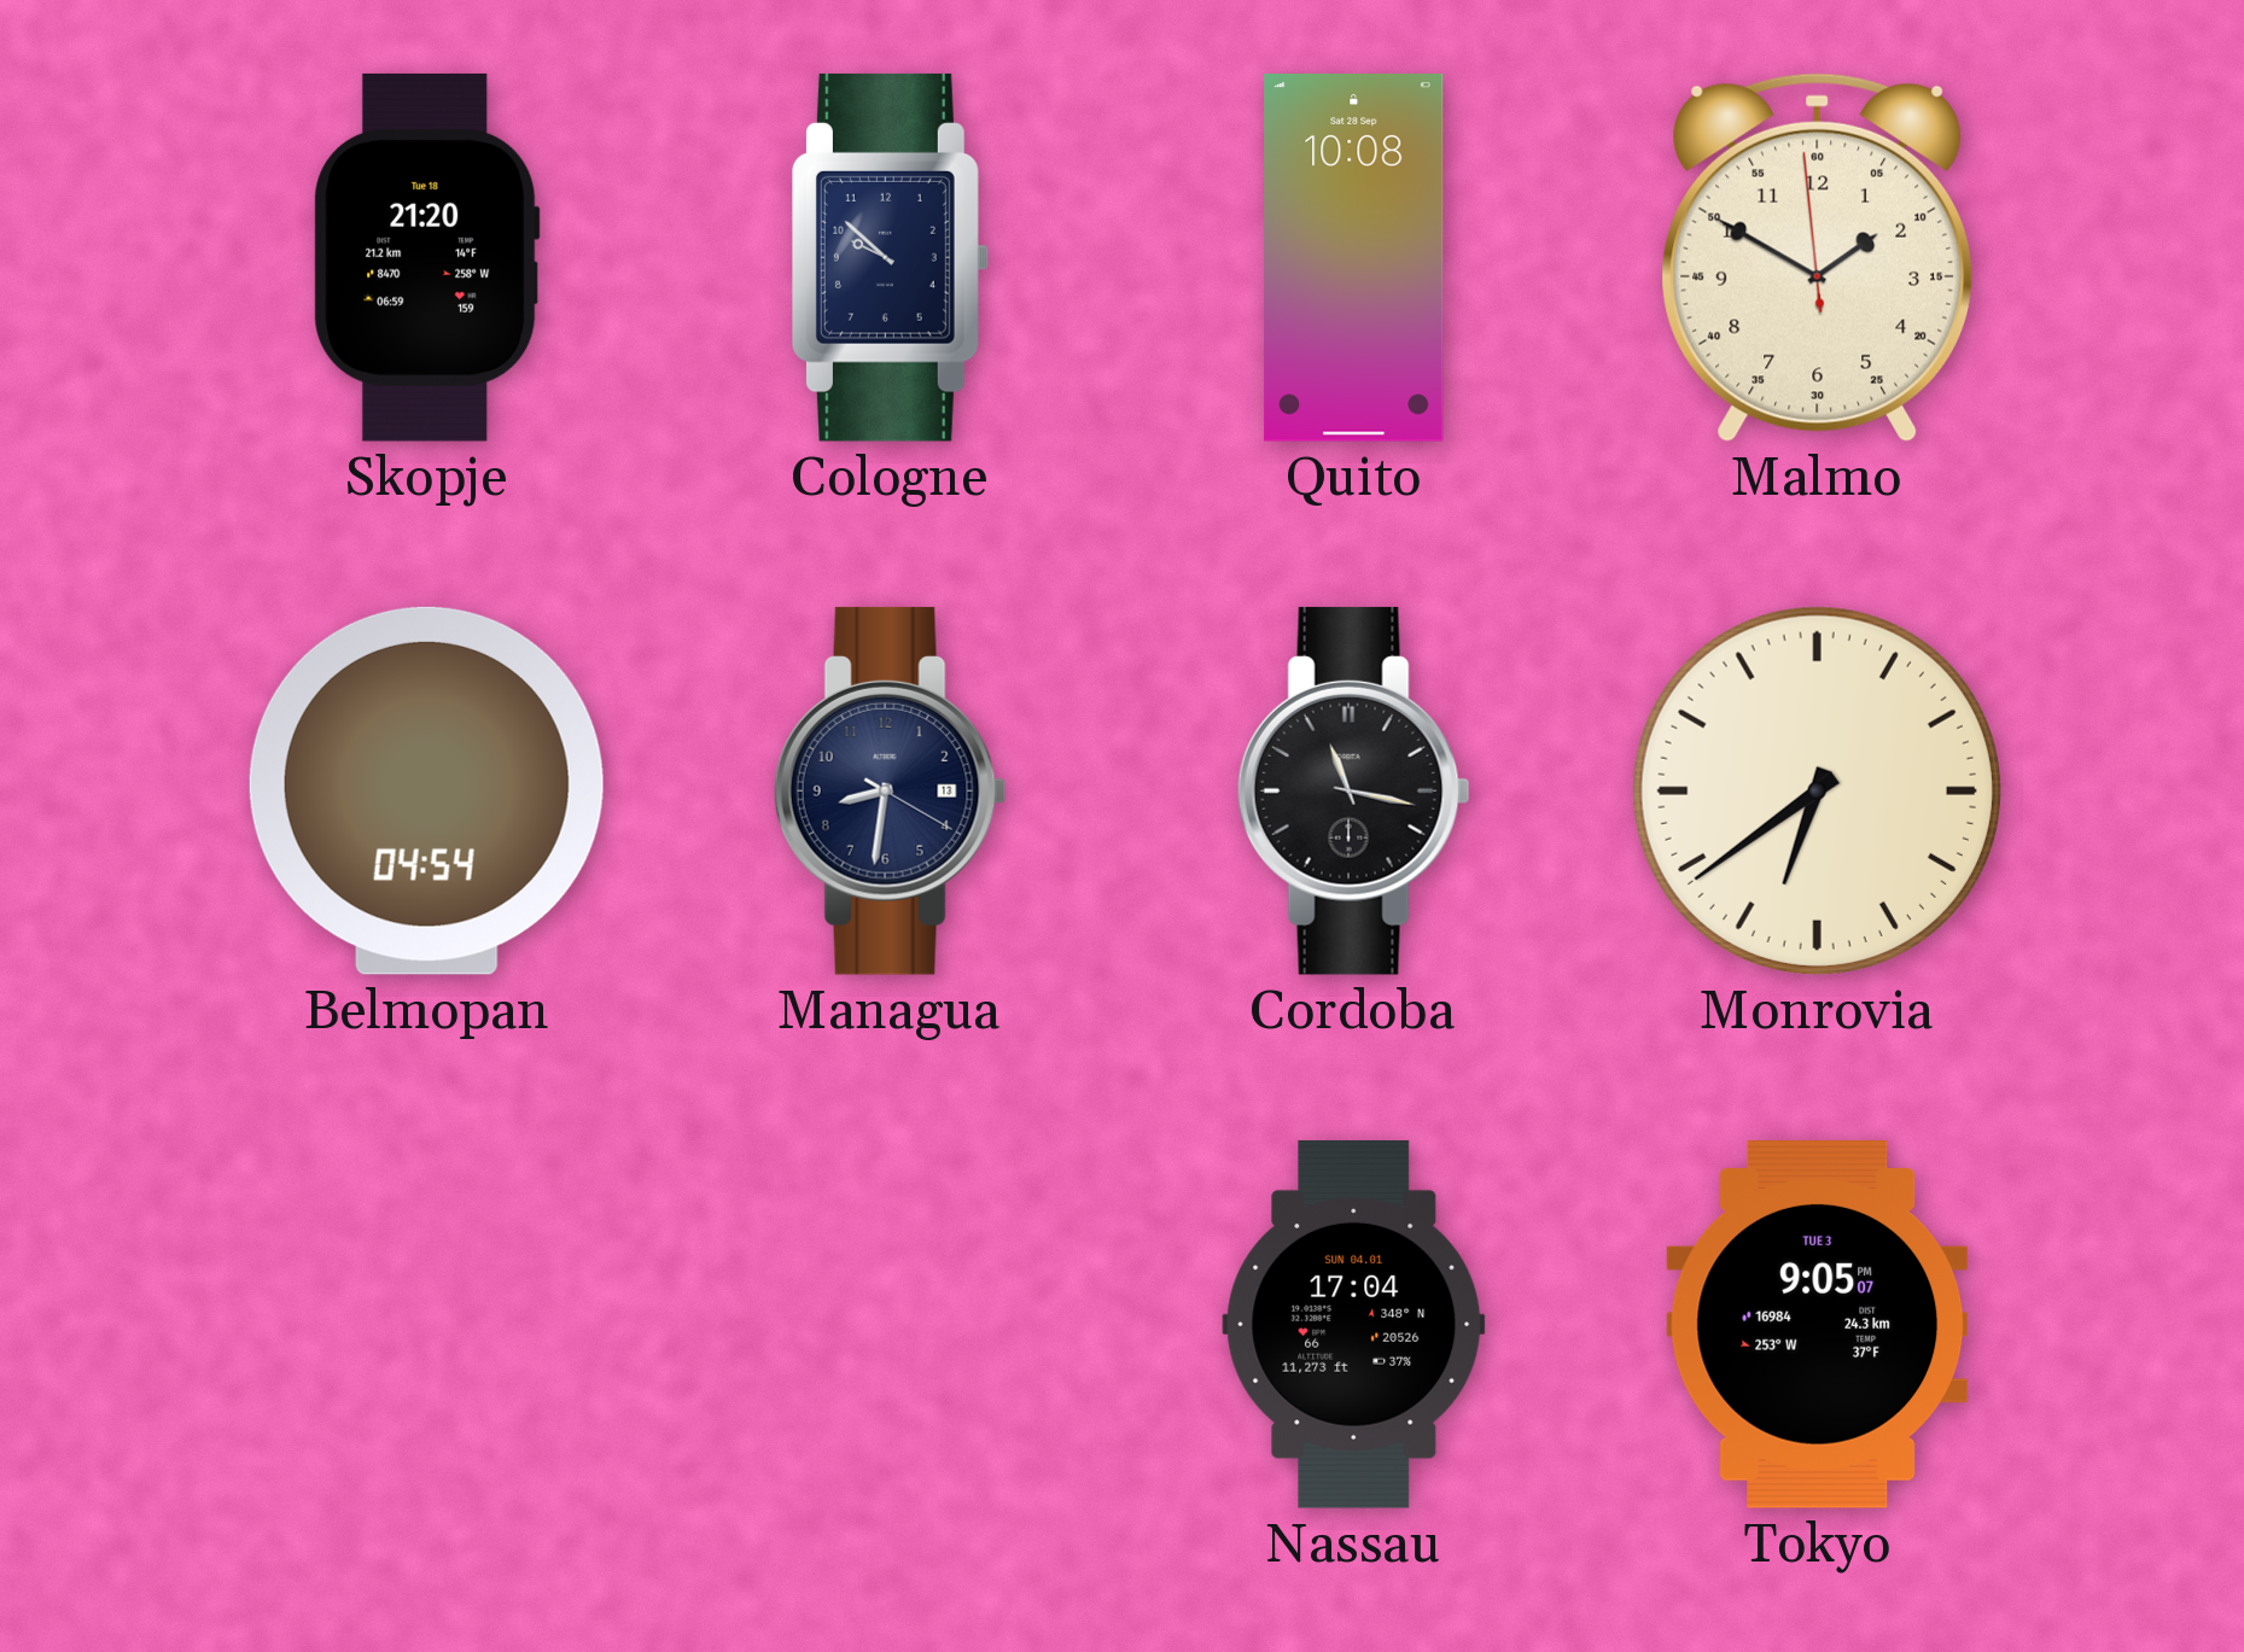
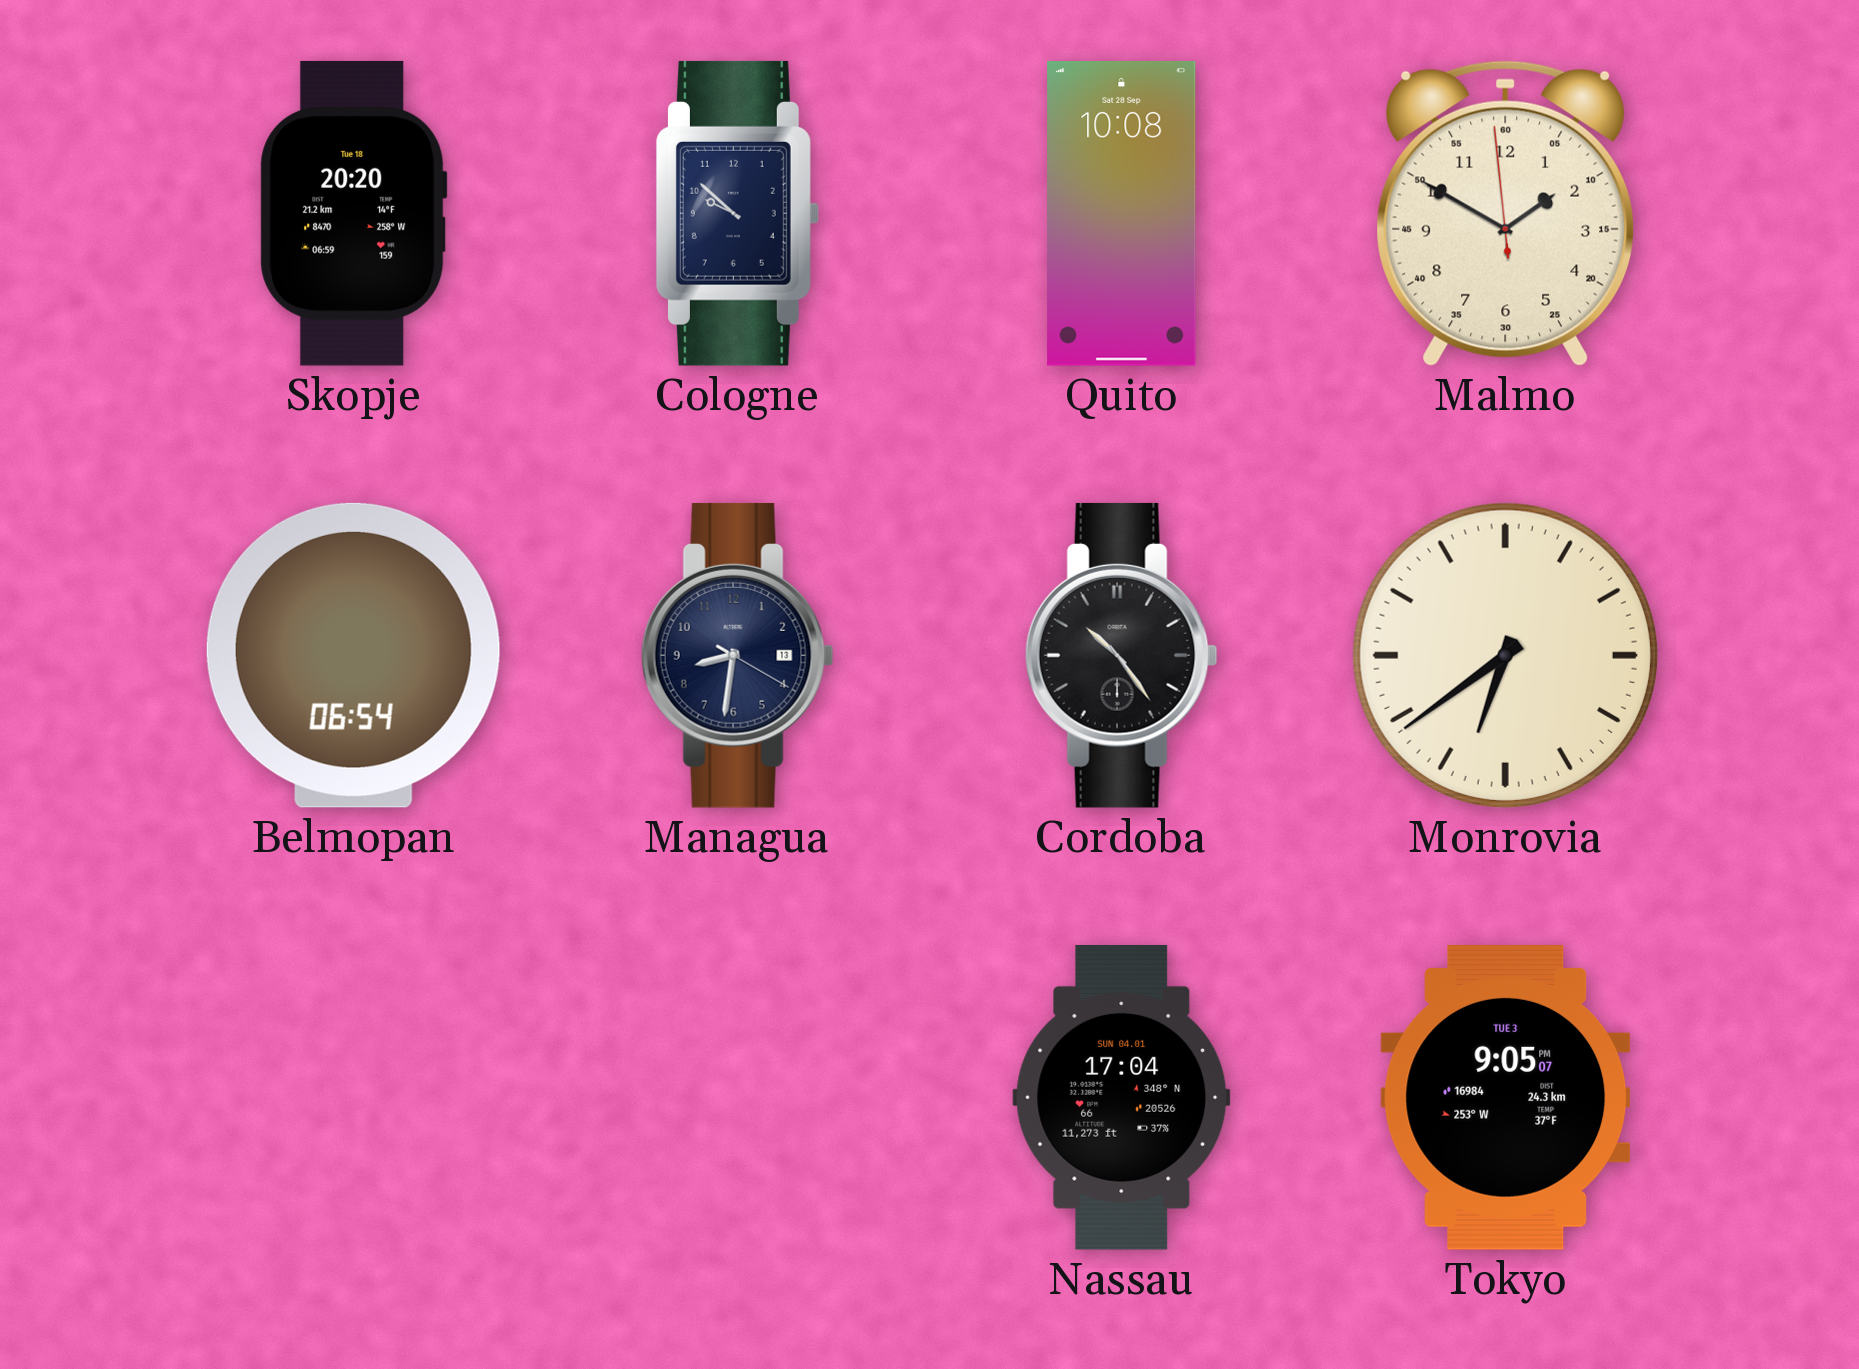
Skopje: 21:20 -> 20:20
Belmopan: 04:54 -> 06:54
Cordoba: 11:17 -> 10:24
